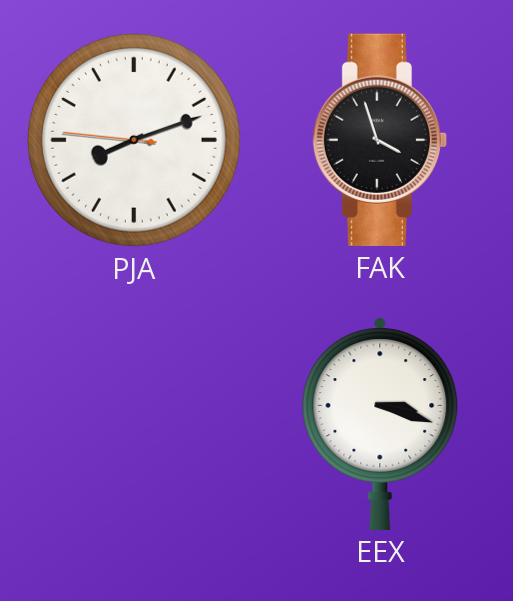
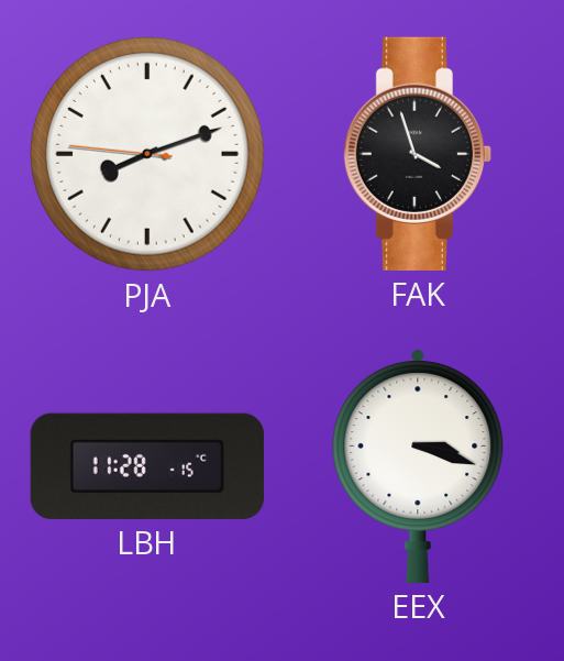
LBH: none -> 11:28
